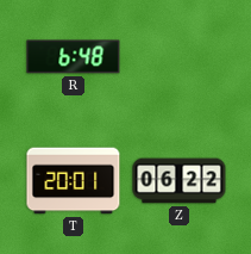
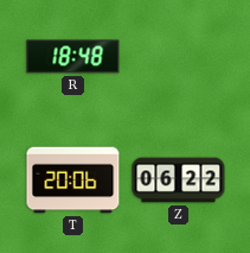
R: 6:48 -> 18:48
T: 20:01 -> 20:06
